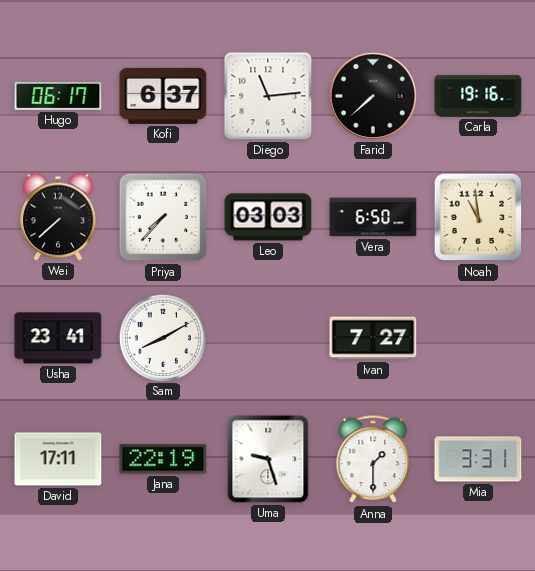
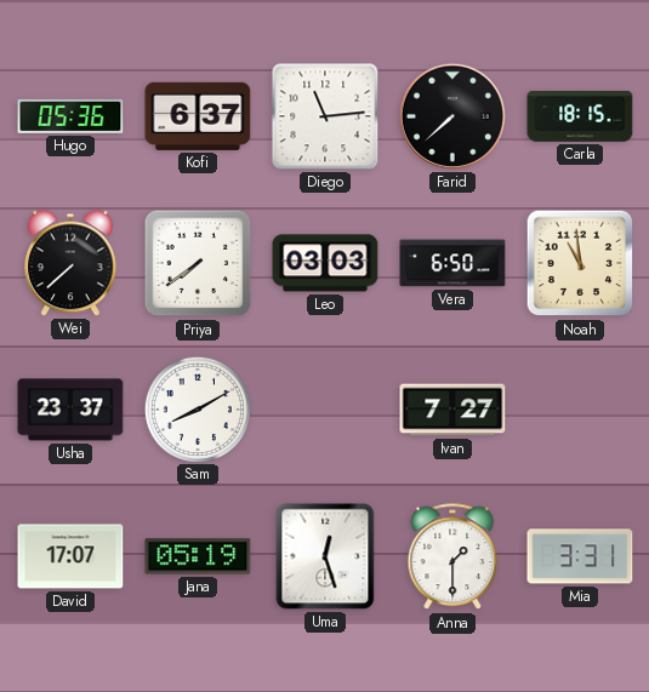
Hugo: 06:17 -> 05:36
Carla: 19:16 -> 18:15
Priya: 7:37 -> 7:39
Usha: 23:41 -> 23:37
David: 17:11 -> 17:07
Jana: 22:19 -> 05:19
Uma: 9:27 -> 12:27
